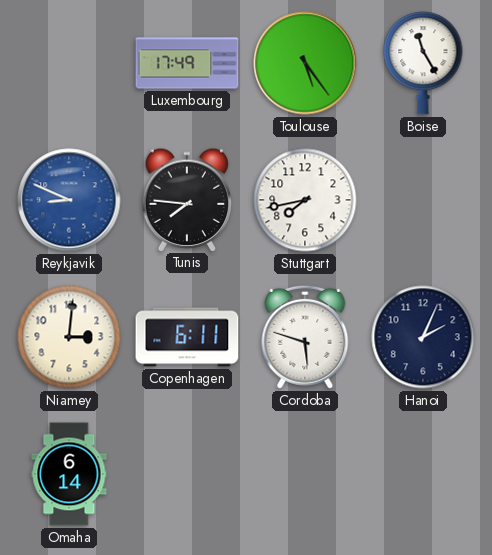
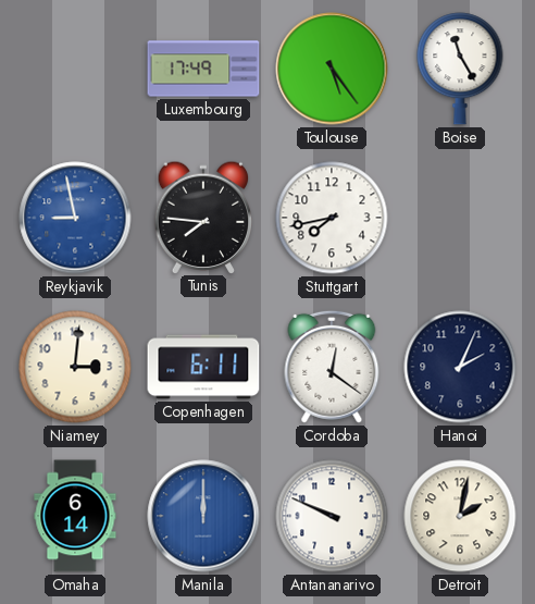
Reykjavik: 8:49 -> 8:58
Cordoba: 5:48 -> 12:21
Manila: none -> 12:00
Antananarivo: none -> 9:49
Detroit: none -> 2:02
